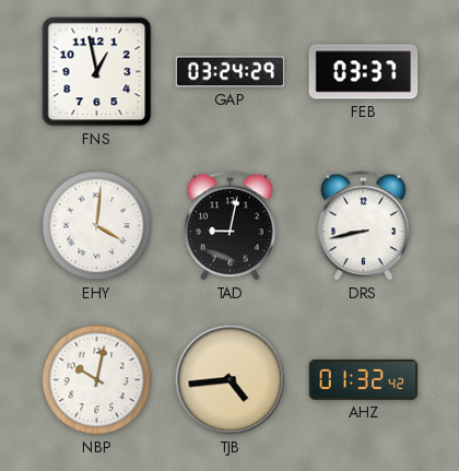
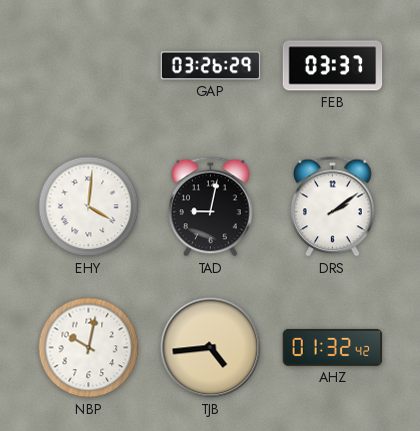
FNS: 12:58 -> none
GAP: 03:24 -> 03:26
DRS: 8:43 -> 2:09
